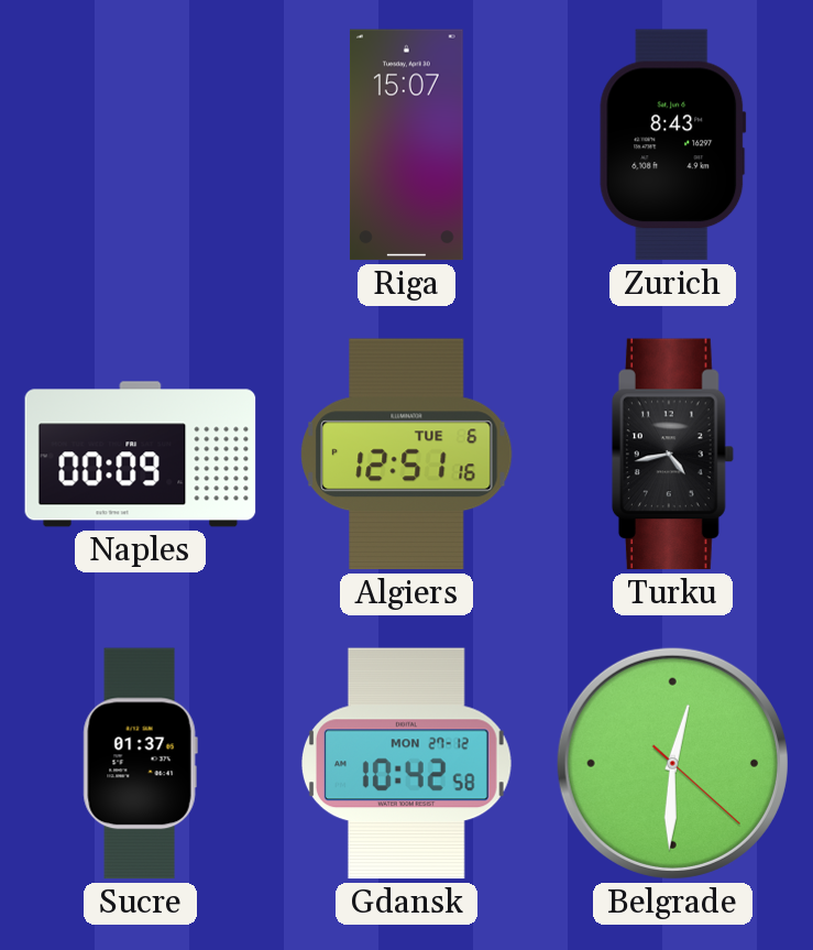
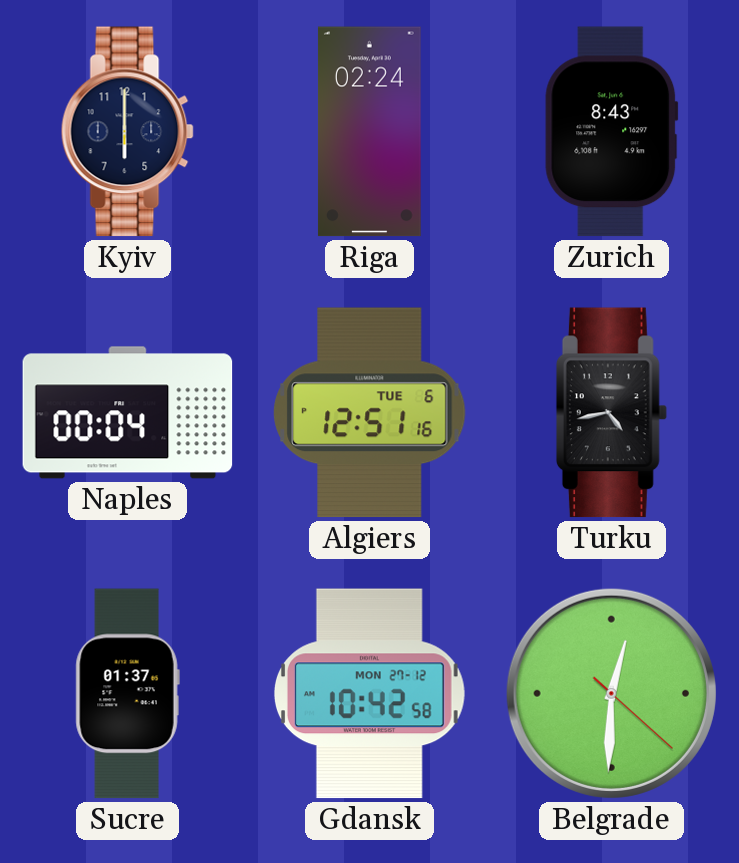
Kyiv: none -> 6:00
Riga: 15:07 -> 02:24
Naples: 00:09 -> 00:04
